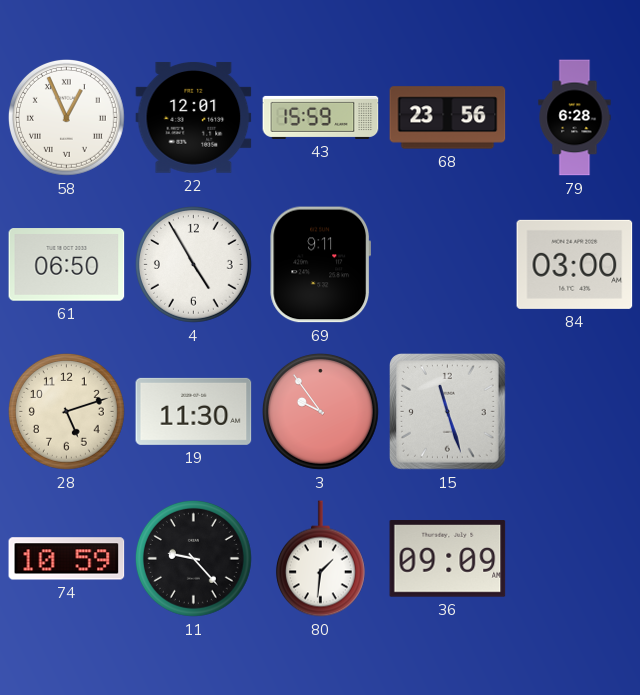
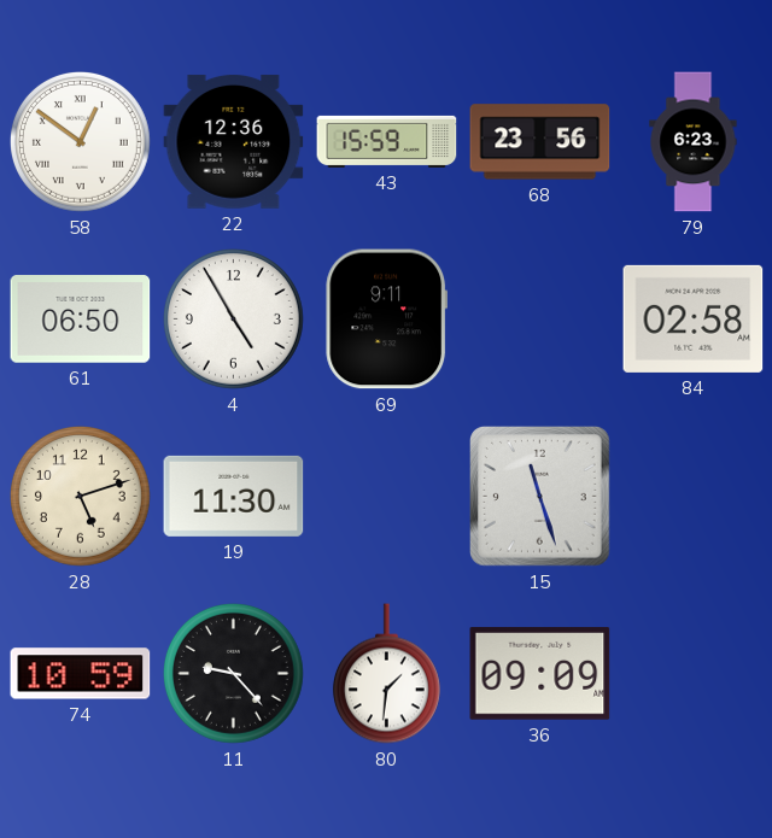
58: 12:56 -> 12:51
22: 12:01 -> 12:36
79: 6:28 -> 6:23
84: 03:00 -> 02:58
3: 9:54 -> none
